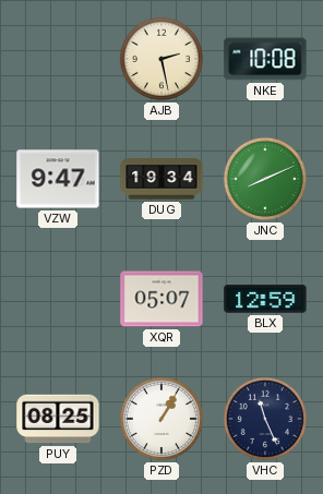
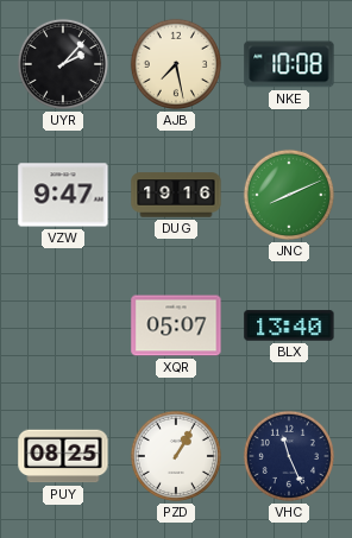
UYR: none -> 2:07
AJB: 2:28 -> 7:28
DUG: 19:34 -> 19:16
BLX: 12:59 -> 13:40
